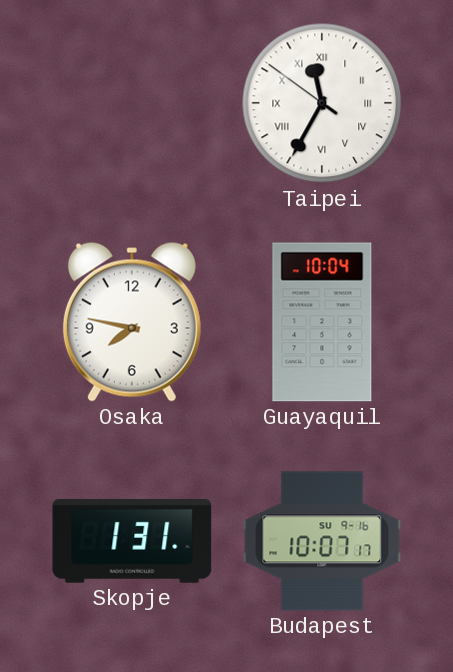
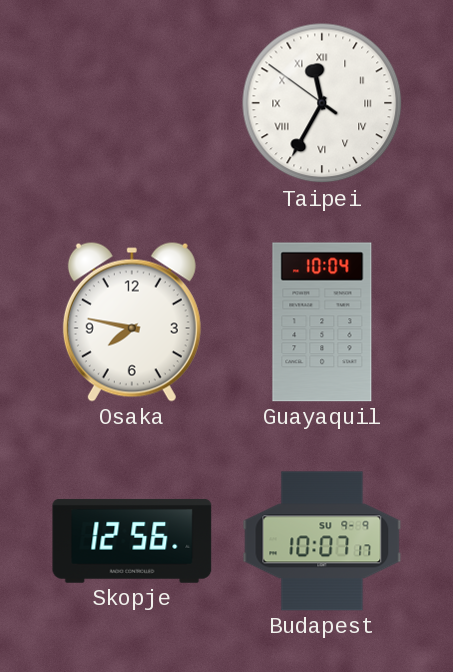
Skopje: 1:31 -> 12:56
Budapest date: SU 9-16 -> SU 9-9
